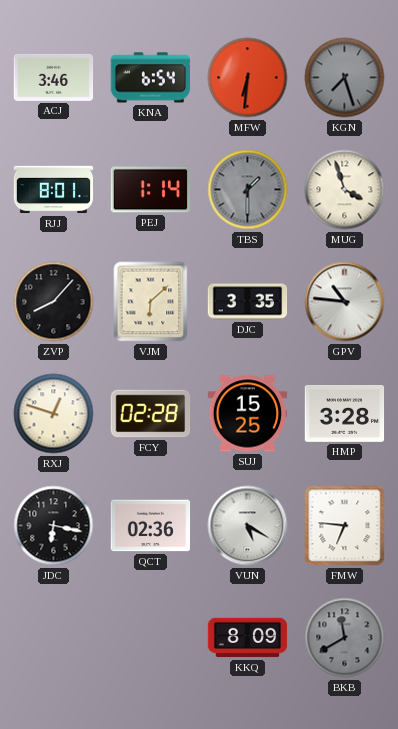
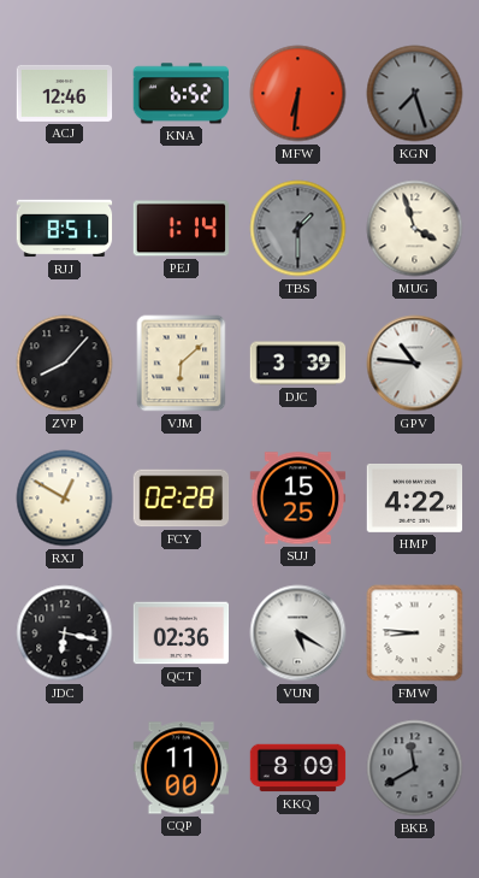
ACJ: 3:46 -> 12:46
KNA: 6:54 -> 6:52
RJJ: 8:01 -> 8:51
DJC: 3:35 -> 3:39
RXJ: 12:48 -> 12:50
HMP: 3:28 -> 4:22
FMW: 6:46 -> 8:46
CQP: none -> 11:00
